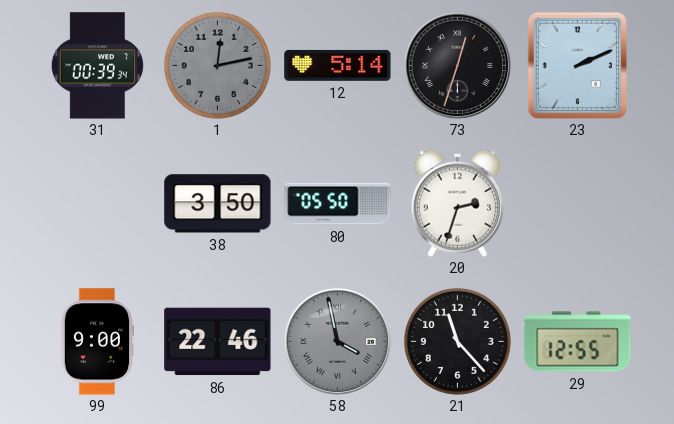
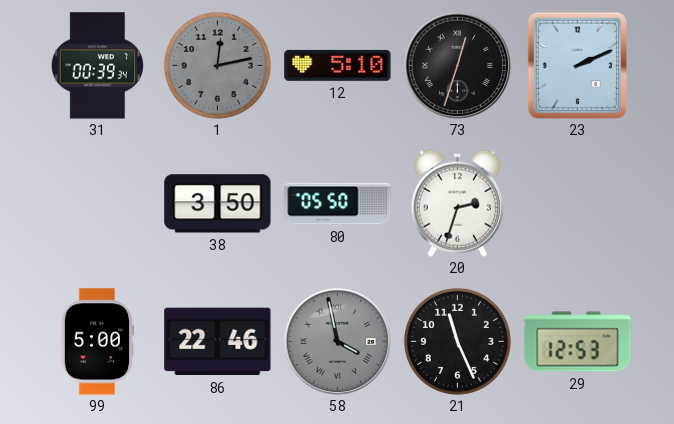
12: 5:14 -> 5:10
99: 9:00 -> 5:00
21: 11:23 -> 11:26
29: 12:55 -> 12:53
